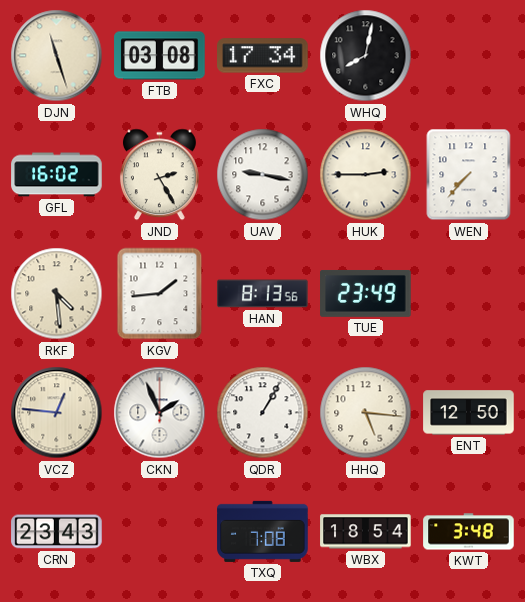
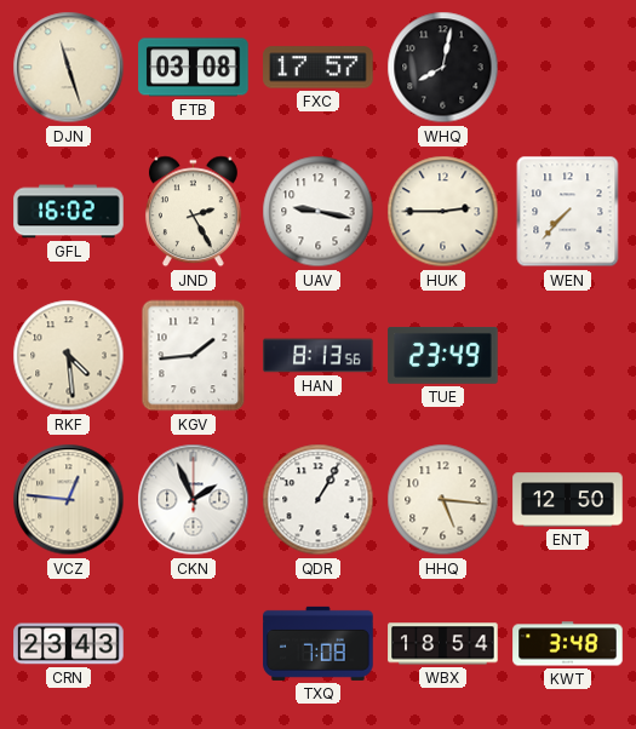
FXC: 17:34 -> 17:57
